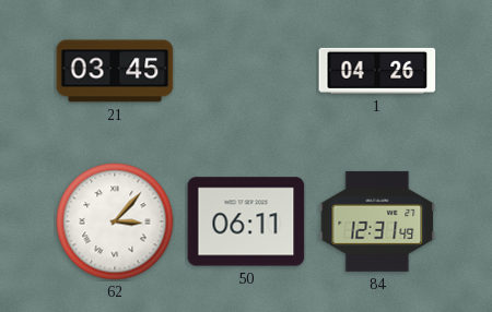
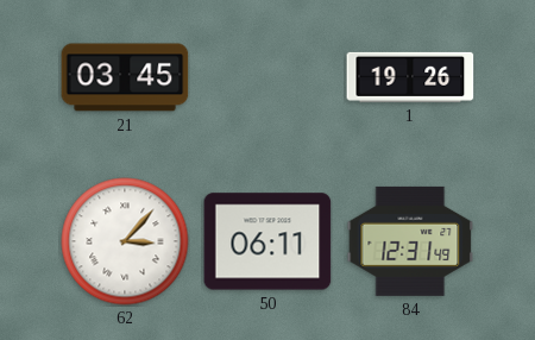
1: 04:26 -> 19:26
